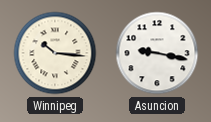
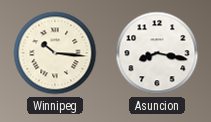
Asuncion: 9:17 -> 8:17
